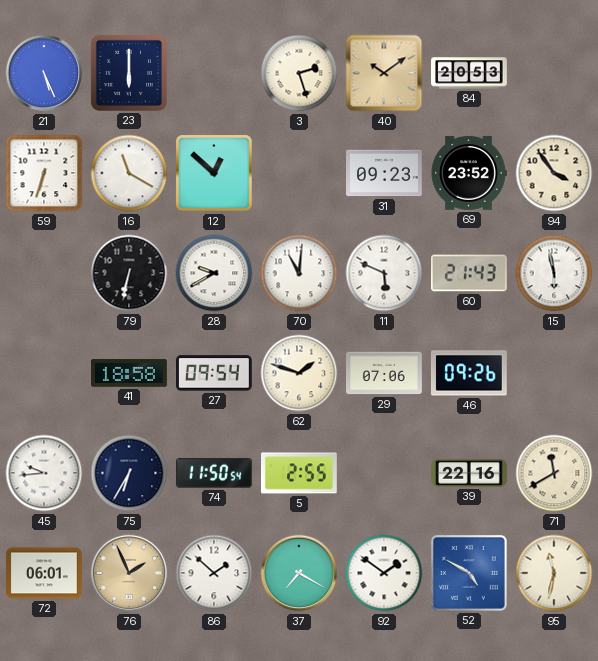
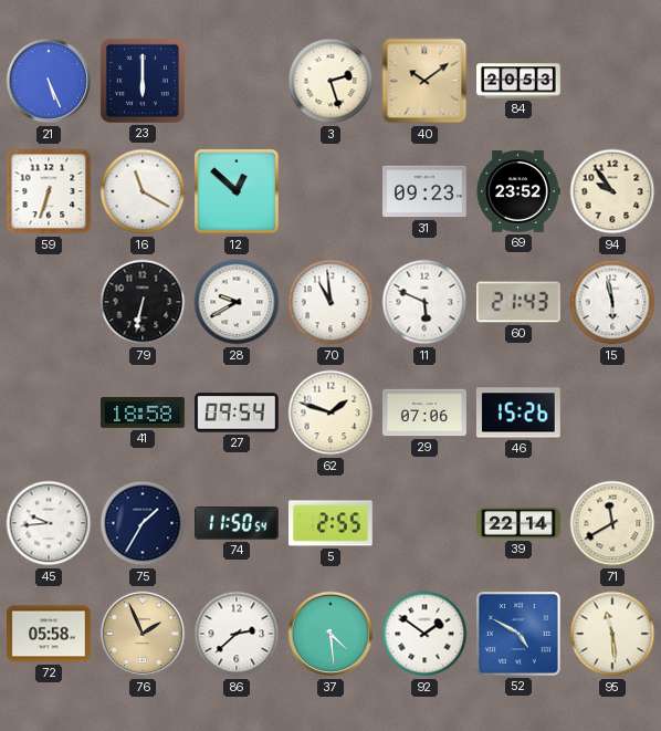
94: 3:54 -> 9:54
70: 11:01 -> 10:59
46: 09:26 -> 15:26
75: 6:35 -> 1:35
39: 22:16 -> 22:14
72: 06:01 -> 05:58
86: 1:52 -> 2:38
37: 7:20 -> 4:29
95: 11:32 -> 11:29
